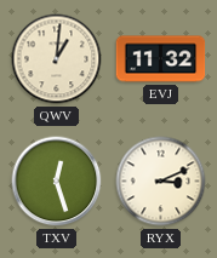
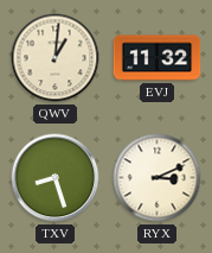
TXV: 12:27 -> 8:27
